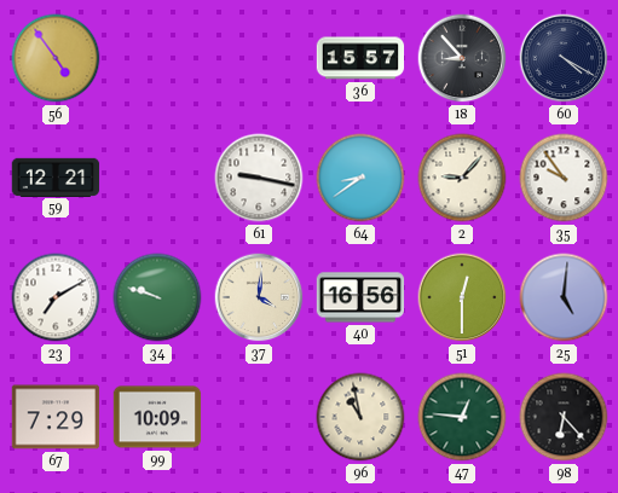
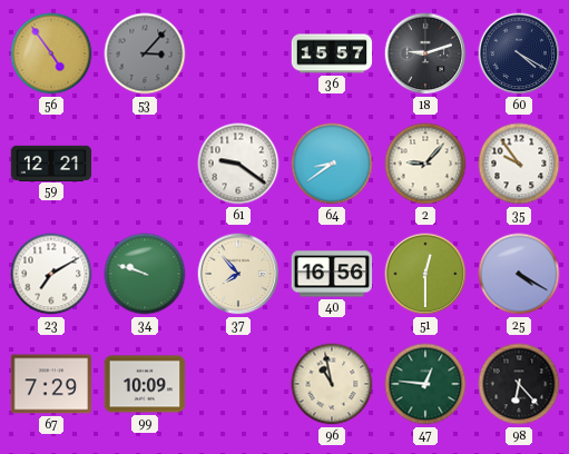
53: none -> 3:07
18: 8:53 -> 9:12
61: 9:17 -> 9:21
37: 4:01 -> 7:53
25: 5:01 -> 4:20
